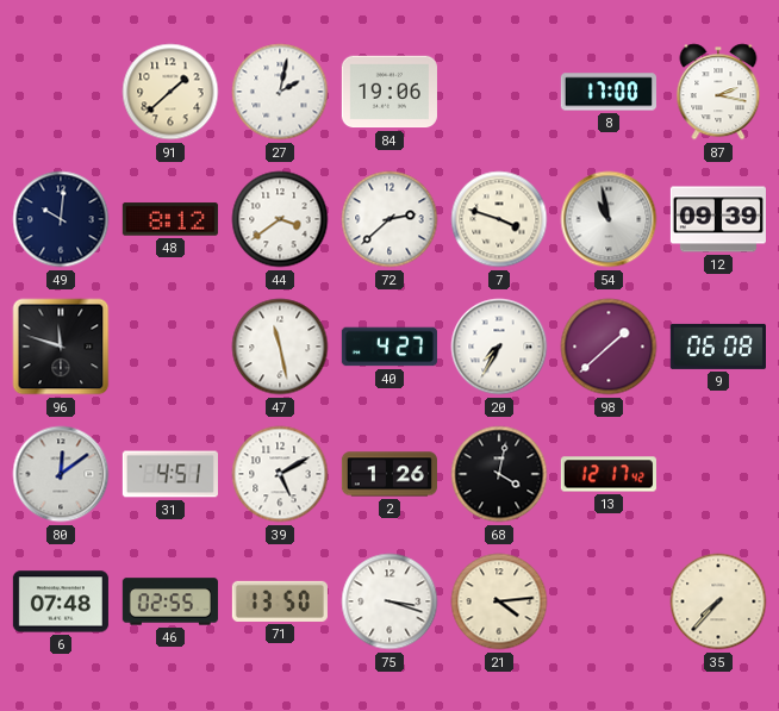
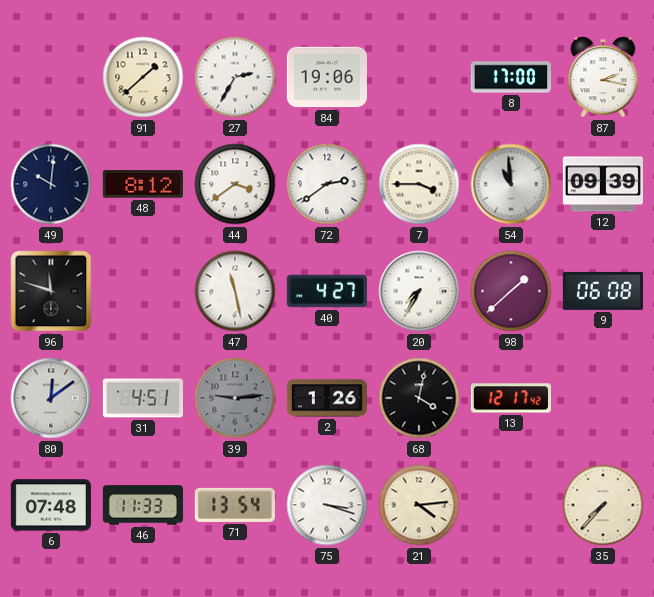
27: 2:02 -> 2:35
72: 2:38 -> 2:39
7: 3:48 -> 3:45
54: 10:58 -> 10:59
39: 5:10 -> 9:14
39 dial: white -> grey
46: 02:55 -> 11:33
71: 13:50 -> 13:54
